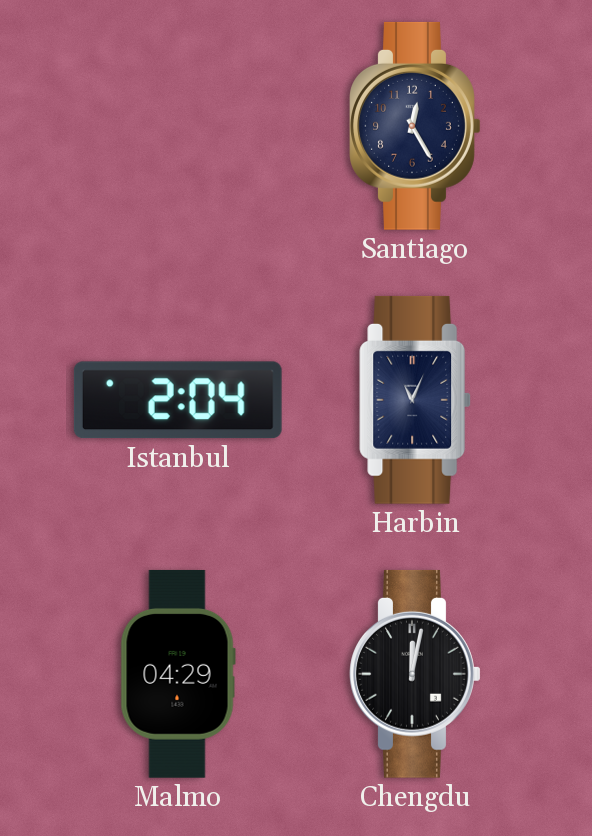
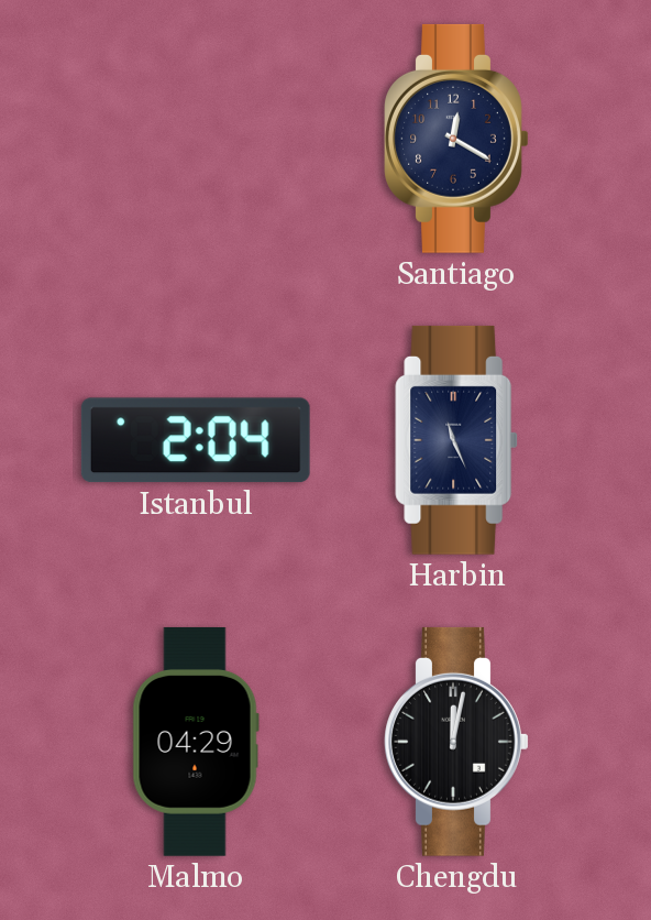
Santiago: 12:25 -> 12:20
Harbin: 11:04 -> 11:26
